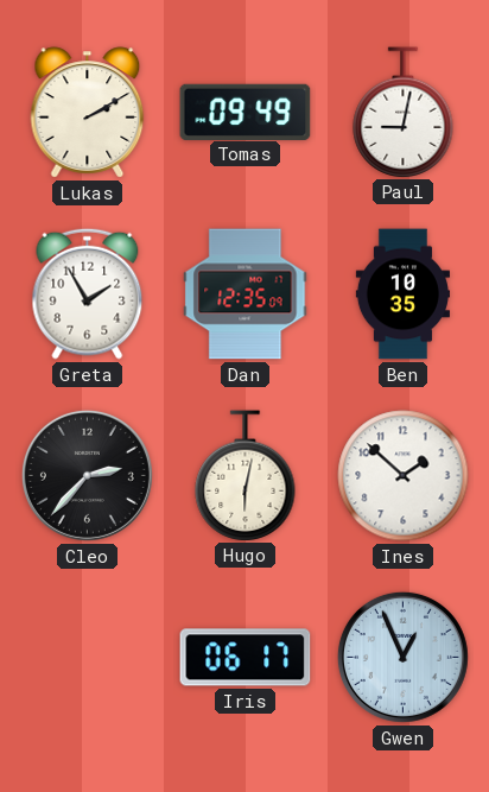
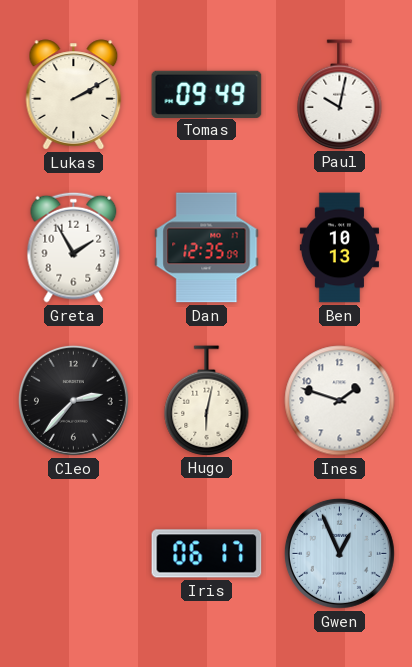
Paul: 9:02 -> 10:02
Ben: 10:35 -> 10:13
Ines: 1:52 -> 1:48
